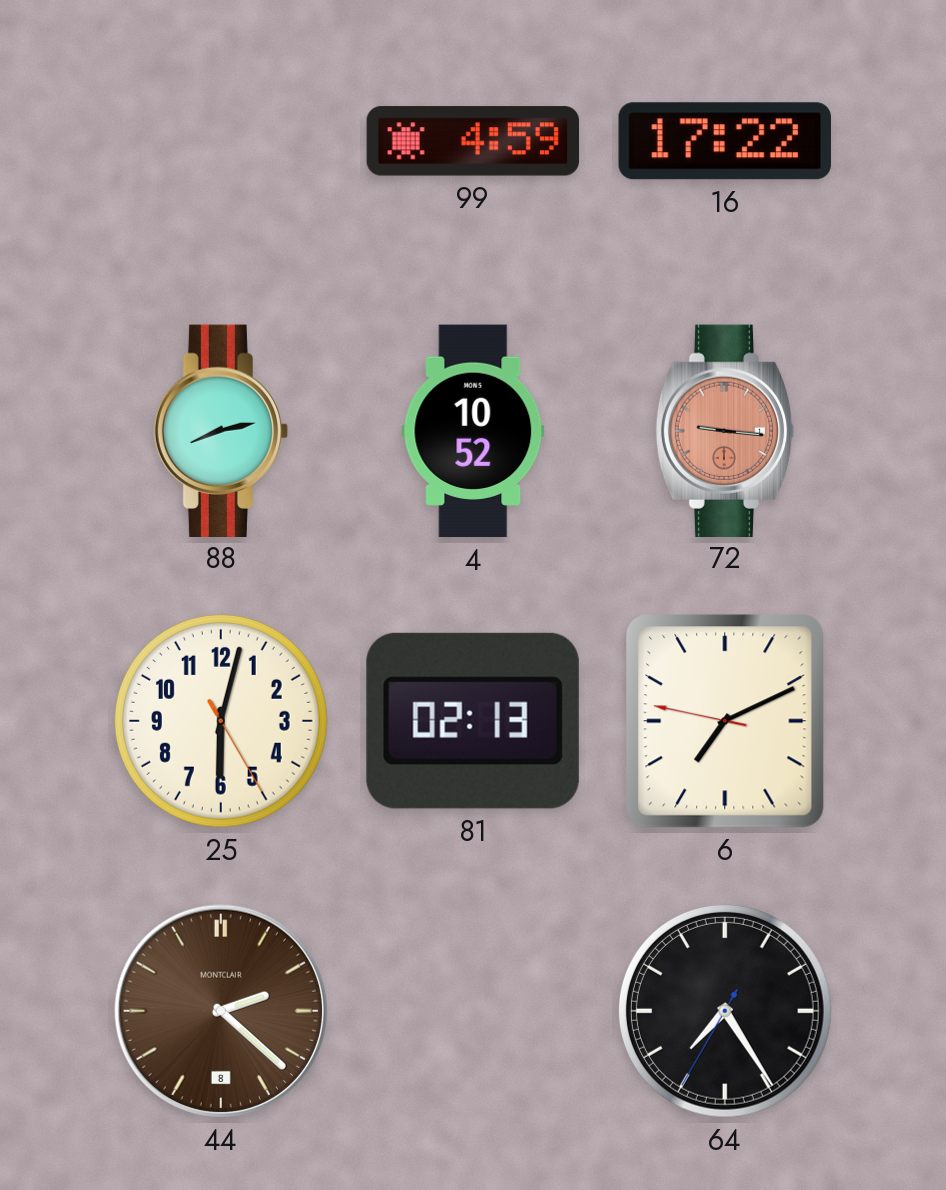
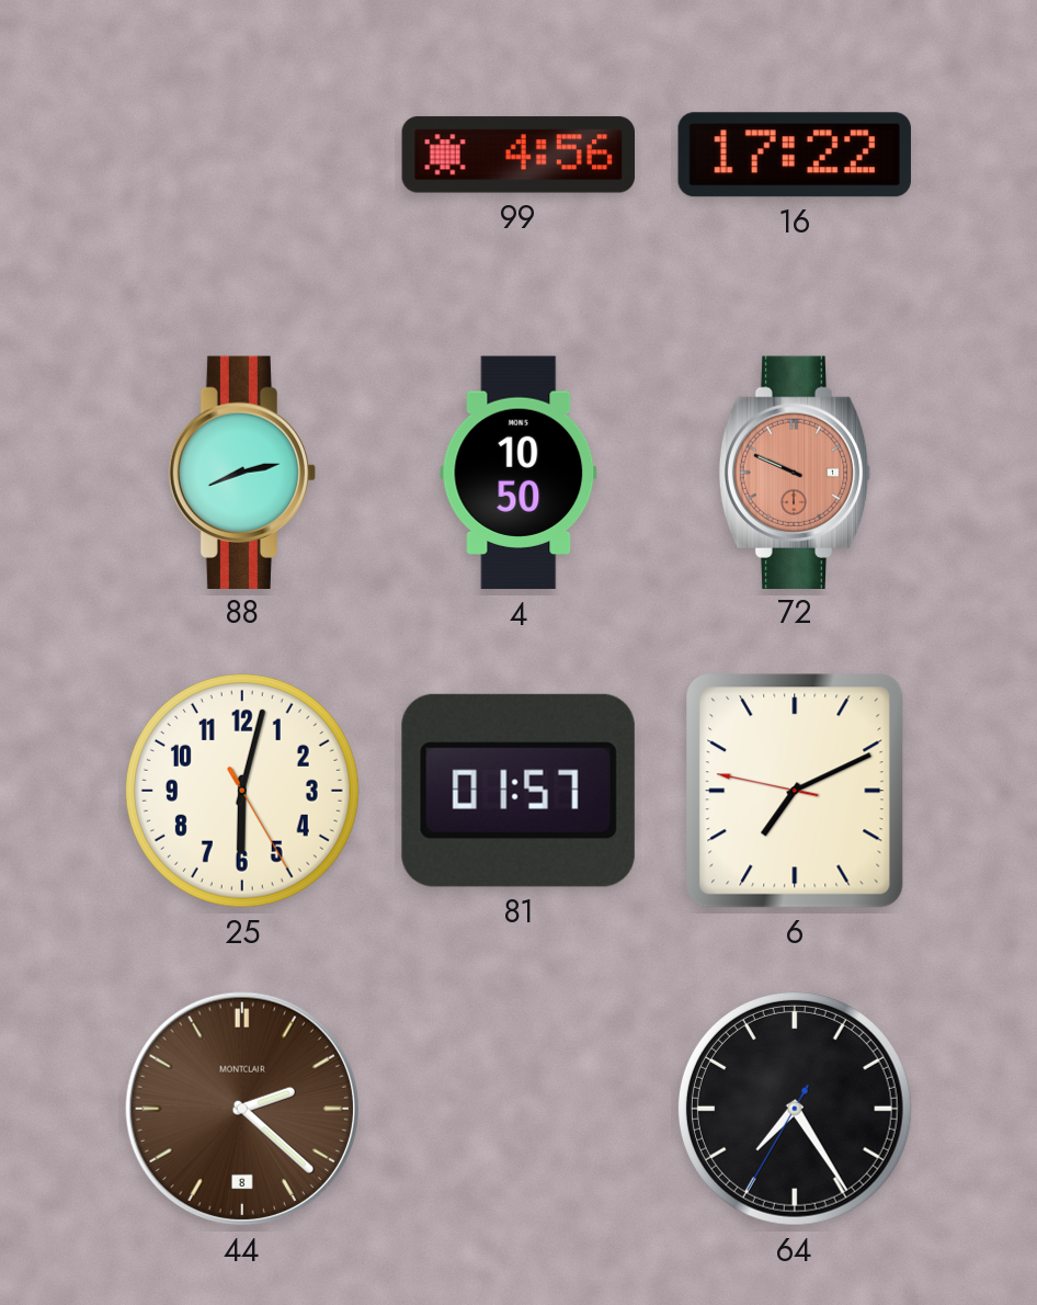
99: 4:59 -> 4:56
4: 10:52 -> 10:50
72: 9:16 -> 9:49
81: 02:13 -> 01:57
